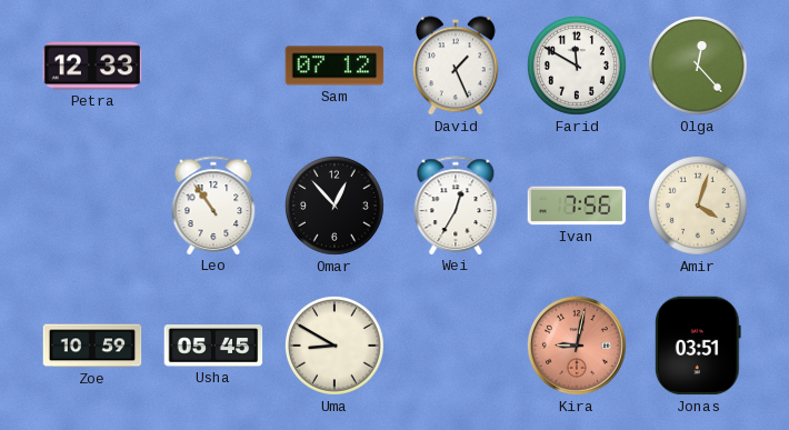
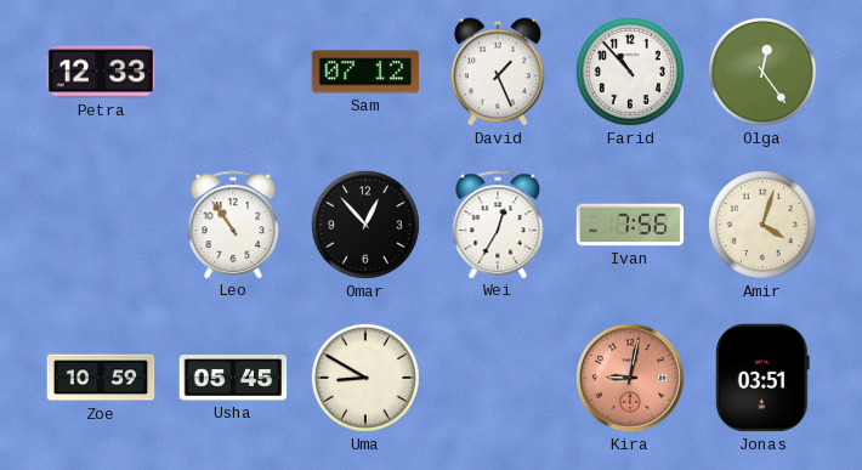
Farid: 11:50 -> 10:53
Olga: 12:23 -> 12:24
